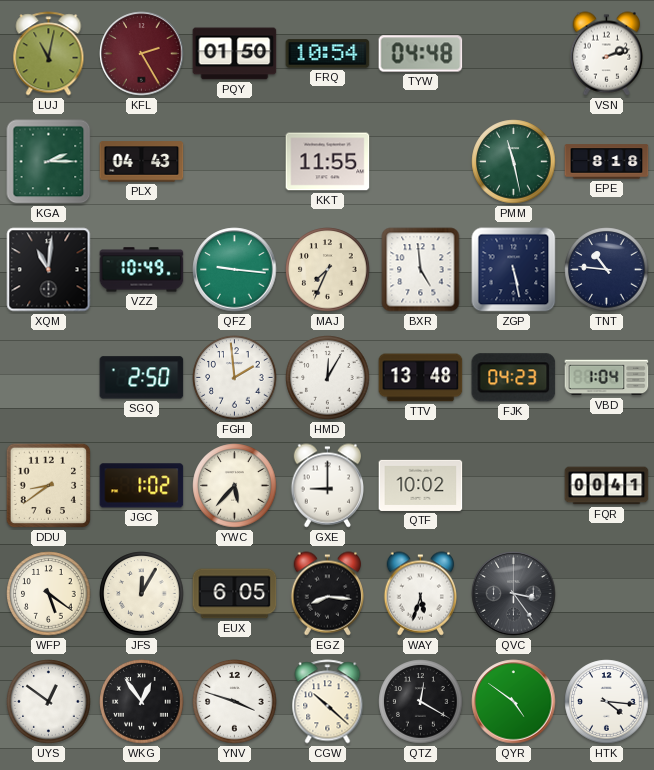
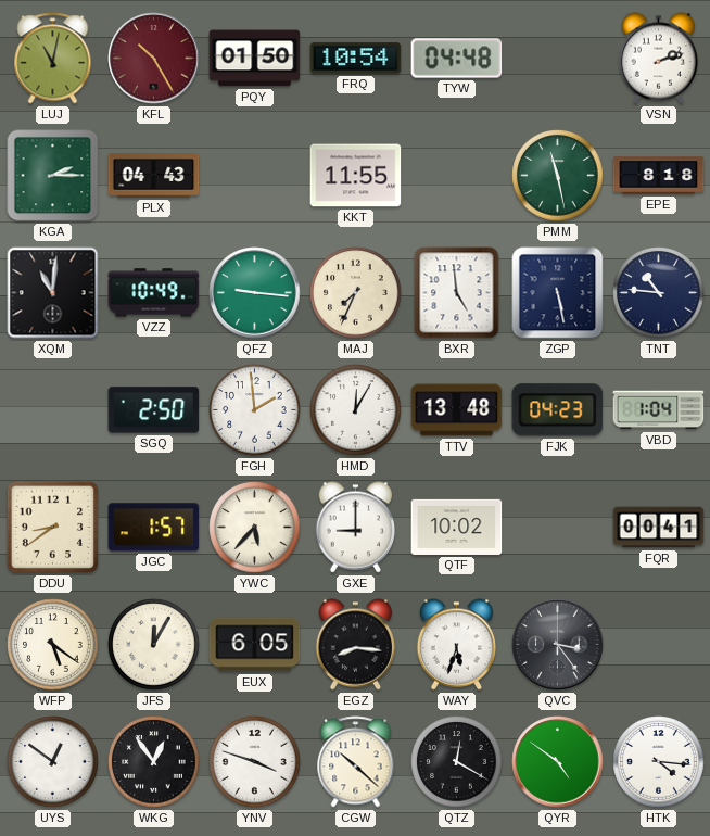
KFL: 2:25 -> 10:25
JGC: 1:02 -> 1:57
